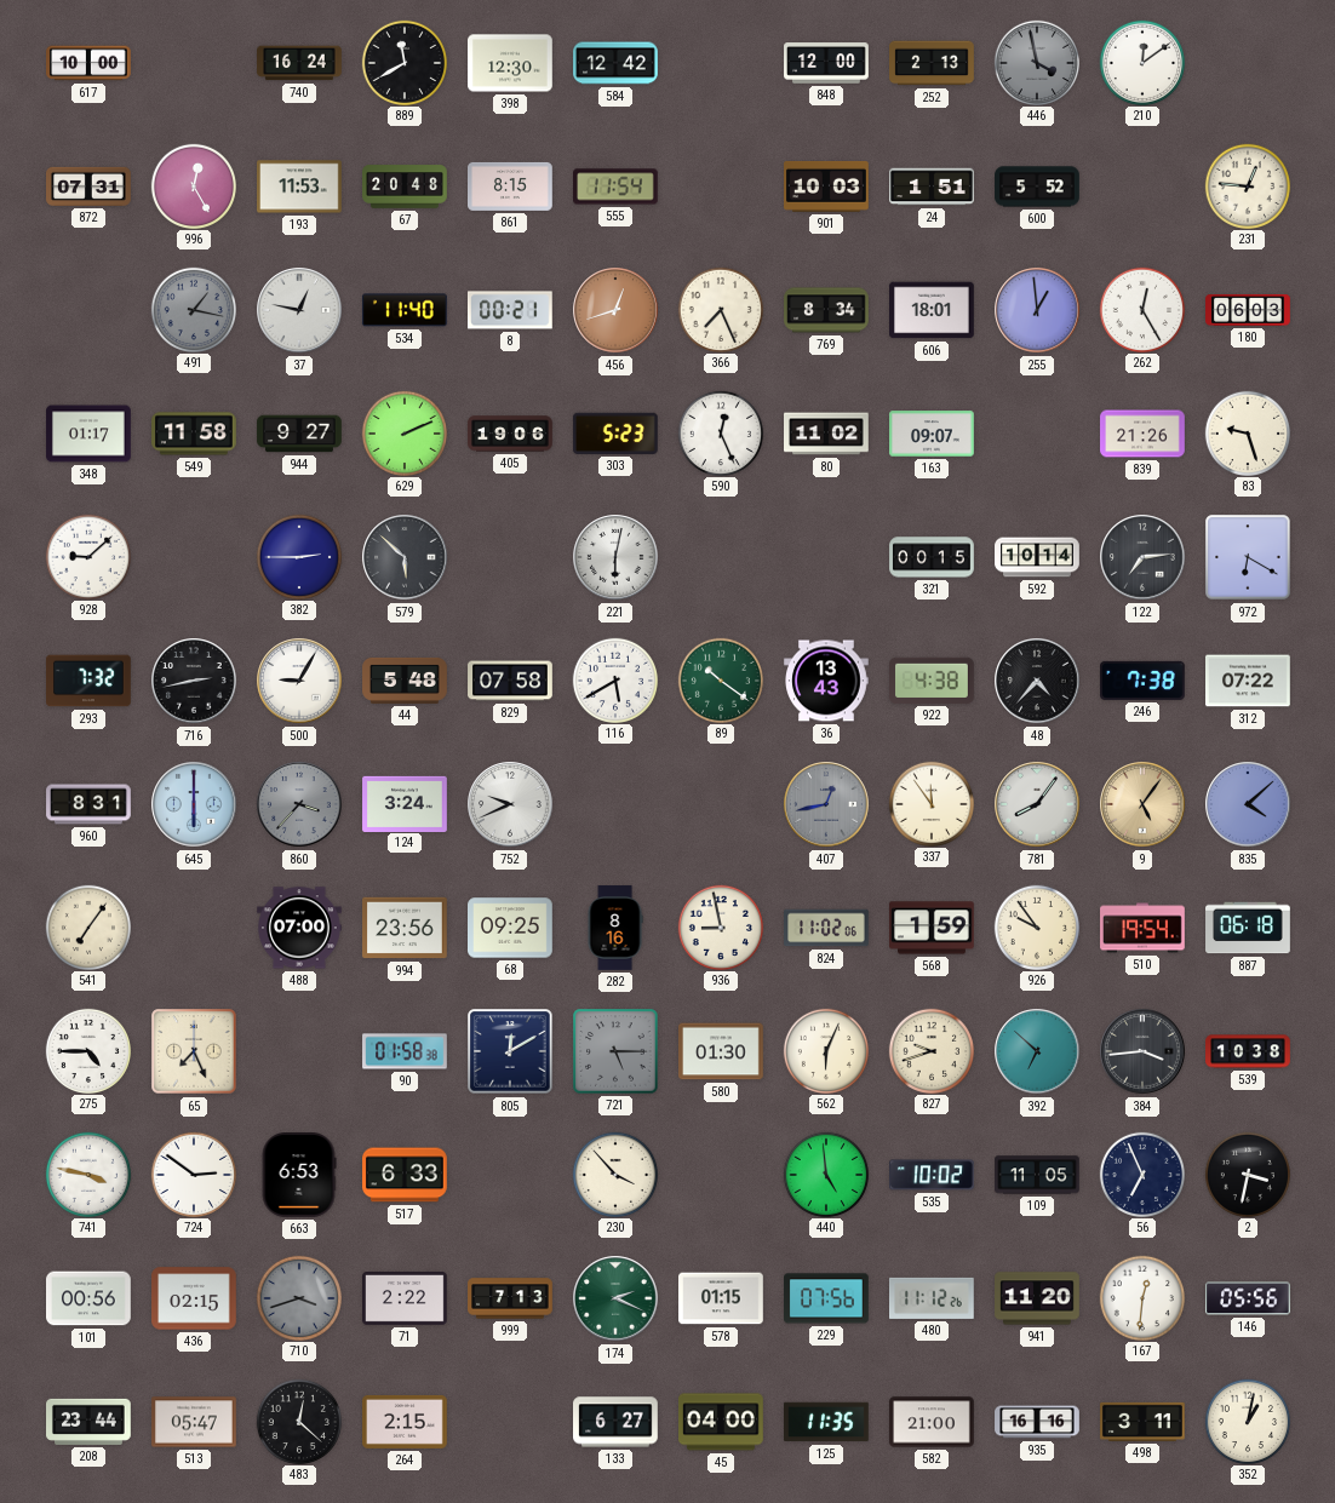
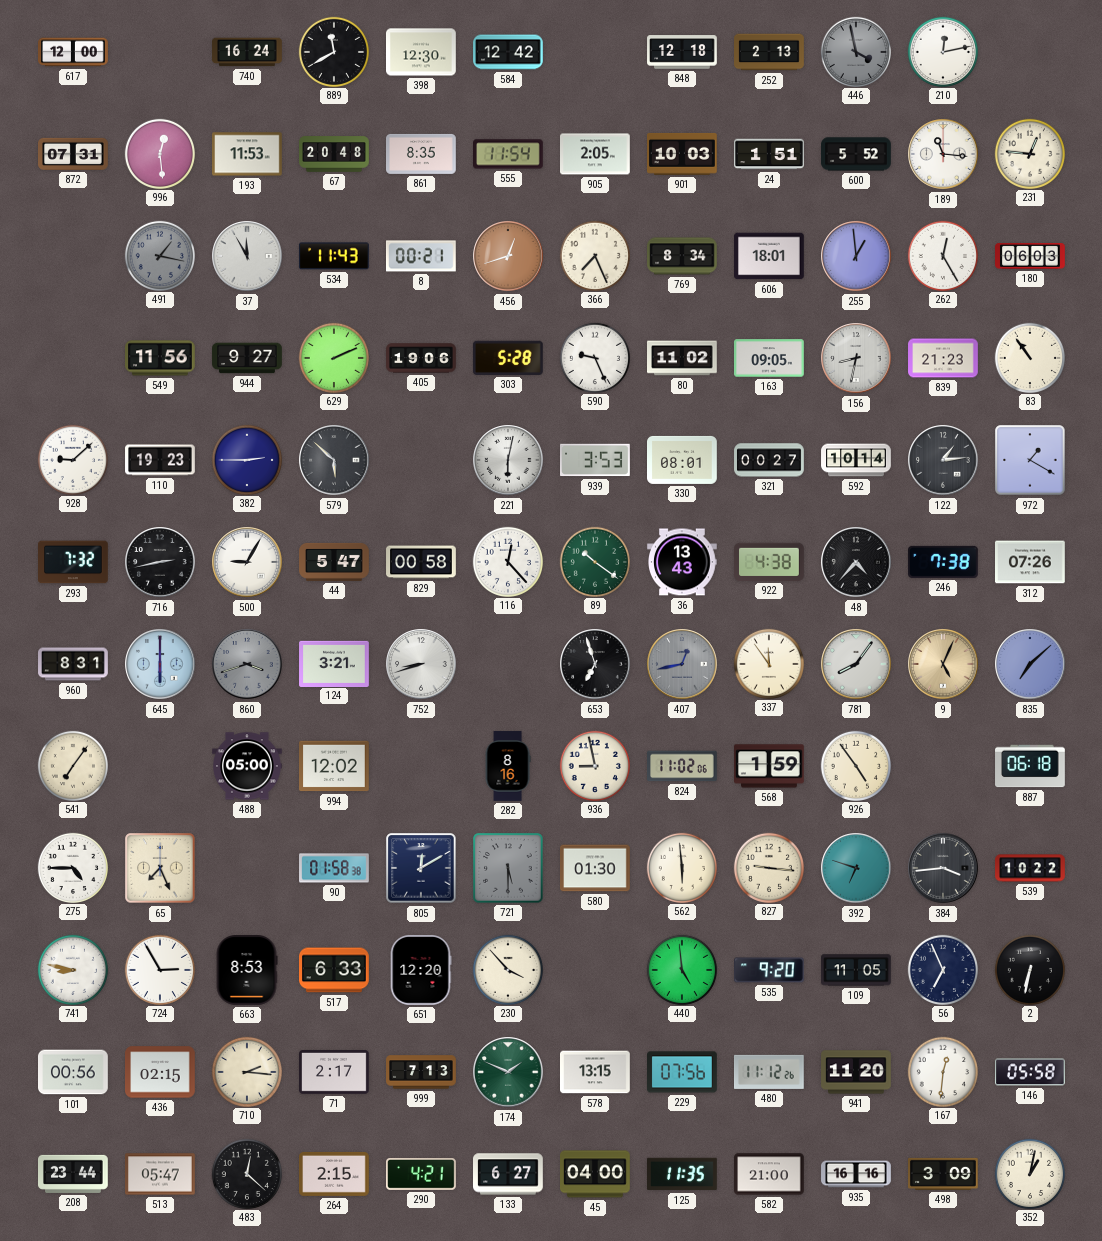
617: 10:00 -> 12:00
848: 12:00 -> 12:18
210: 12:09 -> 12:13
996: 12:25 -> 12:29
861: 8:15 -> 8:35
905: none -> 2:05
189: none -> 11:16
37: 12:47 -> 11:55
534: 11:40 -> 11:43
348: 01:17 -> none
549: 11:58 -> 11:56
303: 5:23 -> 5:28
590: 12:26 -> 9:26
163: 09:07 -> 09:05
156: none -> 8:32
839: 21:26 -> 21:23
83: 9:27 -> 10:54
110: none -> 19:23
939: none -> 3:53
330: none -> 08:01
321: 00:15 -> 00:27
122: 7:14 -> 1:14
972: 6:20 -> 1:20
44: 5:48 -> 5:47
829: 07:58 -> 00:58
116: 5:40 -> 12:23
312: 07:22 -> 07:26
860: 3:37 -> 3:42
124: 3:24 -> 3:21
752: 9:41 -> 8:42
653: none -> 6:57
9: 5:06 -> 5:04
835: 4:08 -> 7:08
488: 07:00 -> 05:00
994: 23:56 -> 12:02
68: 09:25 -> none
926: 9:54 -> 4:54
510: 19:54 -> none
721: 5:15 -> 5:30
562: 6:04 -> 5:59
827: 9:42 -> 9:16
392: 6:52 -> 6:48
539: 10:38 -> 10:22
741: 3:47 -> 8:47
724: 2:51 -> 2:55
663: 6:53 -> 8:53
651: none -> 12:20
535: 10:02 -> 9:20
2: 3:32 -> 6:32
710: 3:42 -> 2:16
710 dial: grey -> cream
71: 2:22 -> 2:17
174: 2:19 -> 1:49
578: 01:15 -> 13:15
146: 05:56 -> 05:58
290: none -> 4:21
498: 3:11 -> 3:09
